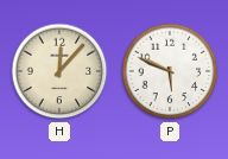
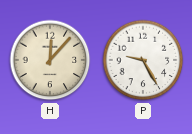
P: 5:49 -> 9:25
